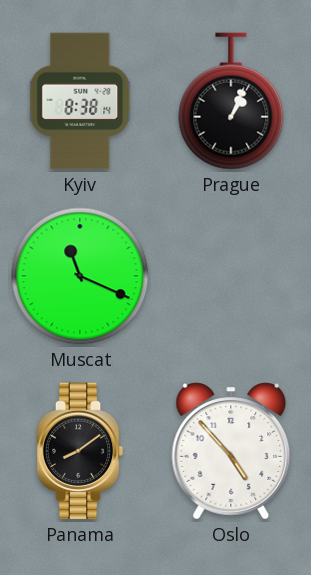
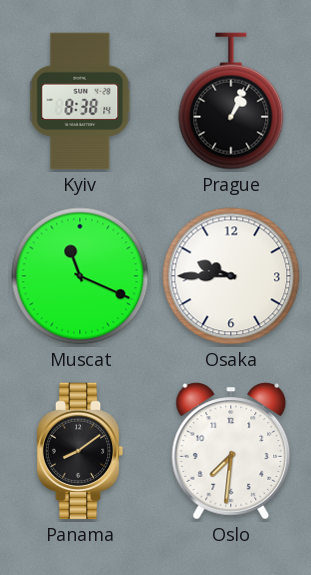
Osaka: none -> 9:45
Oslo: 4:53 -> 7:31
